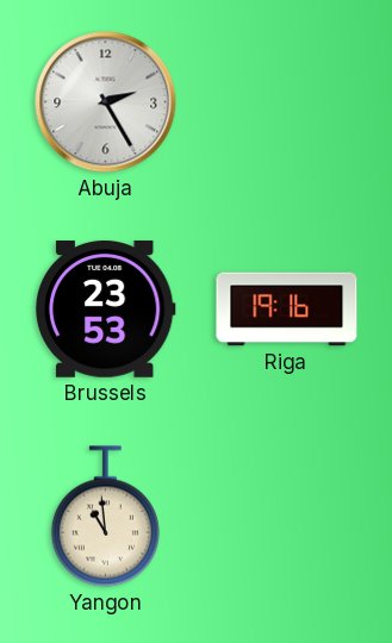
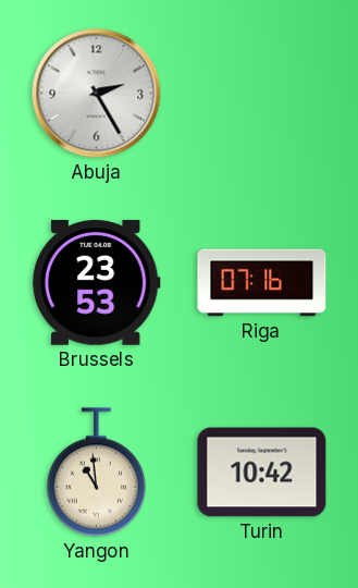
Riga: 19:16 -> 07:16
Turin: none -> 10:42
